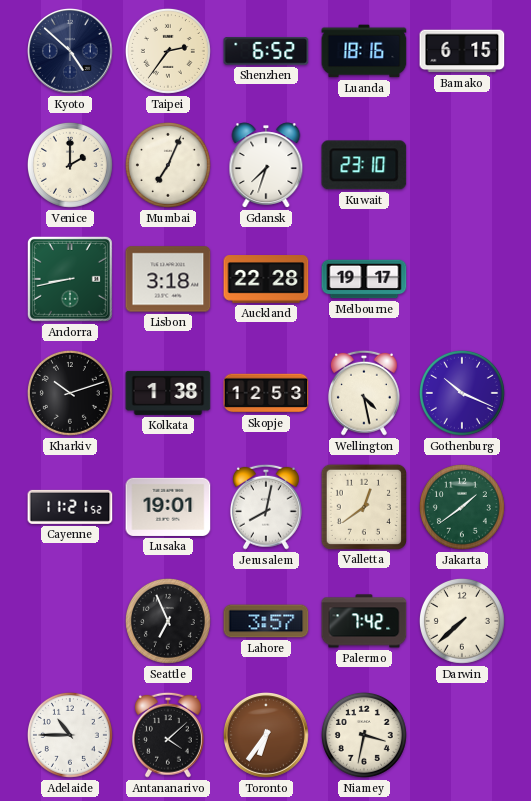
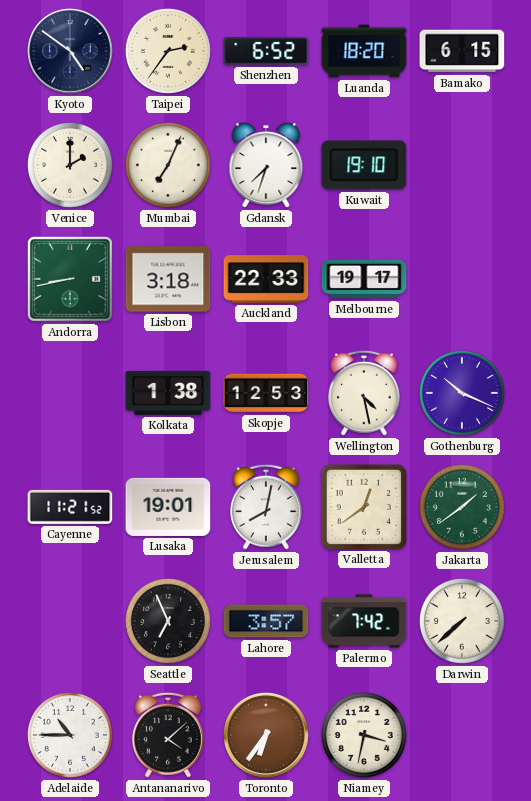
Kyoto: 4:52 -> 4:51
Luanda: 18:16 -> 18:20
Kuwait: 23:10 -> 19:10
Auckland: 22:28 -> 22:33
Kharkiv: 10:12 -> none
